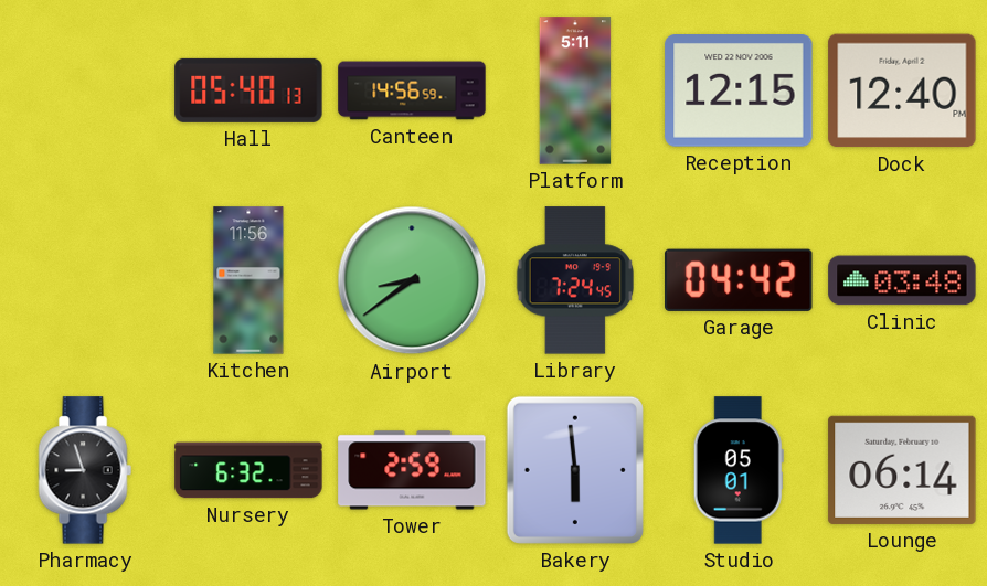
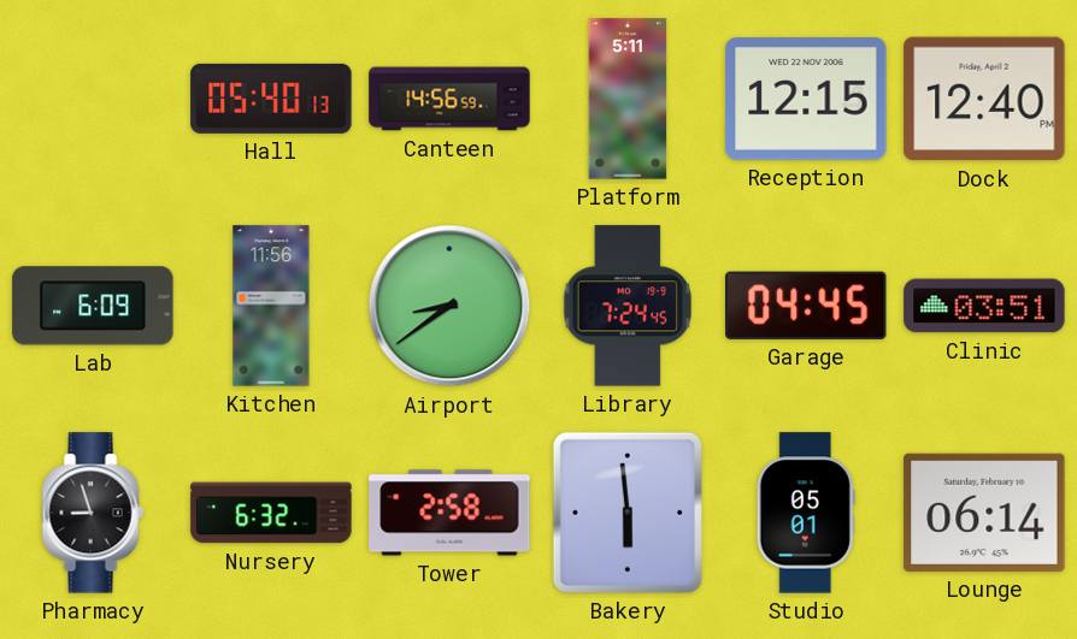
Lab: none -> 6:09
Garage: 04:42 -> 04:45
Clinic: 03:48 -> 03:51
Tower: 2:59 -> 2:58
